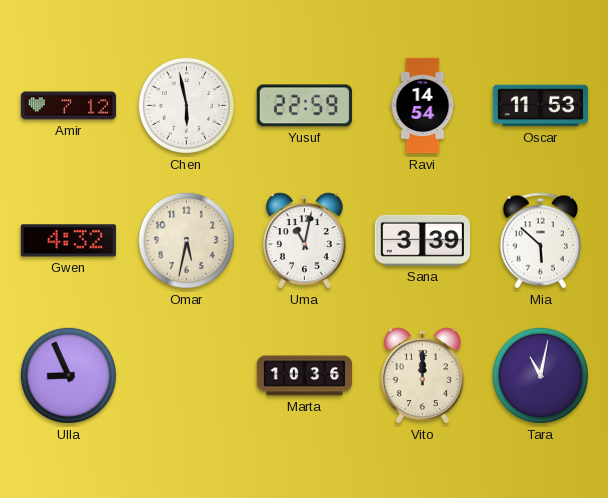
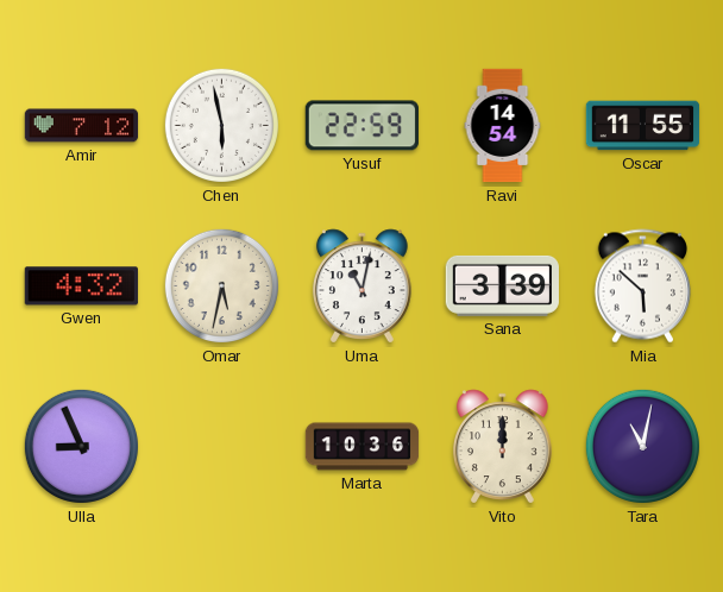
Oscar: 11:53 -> 11:55
